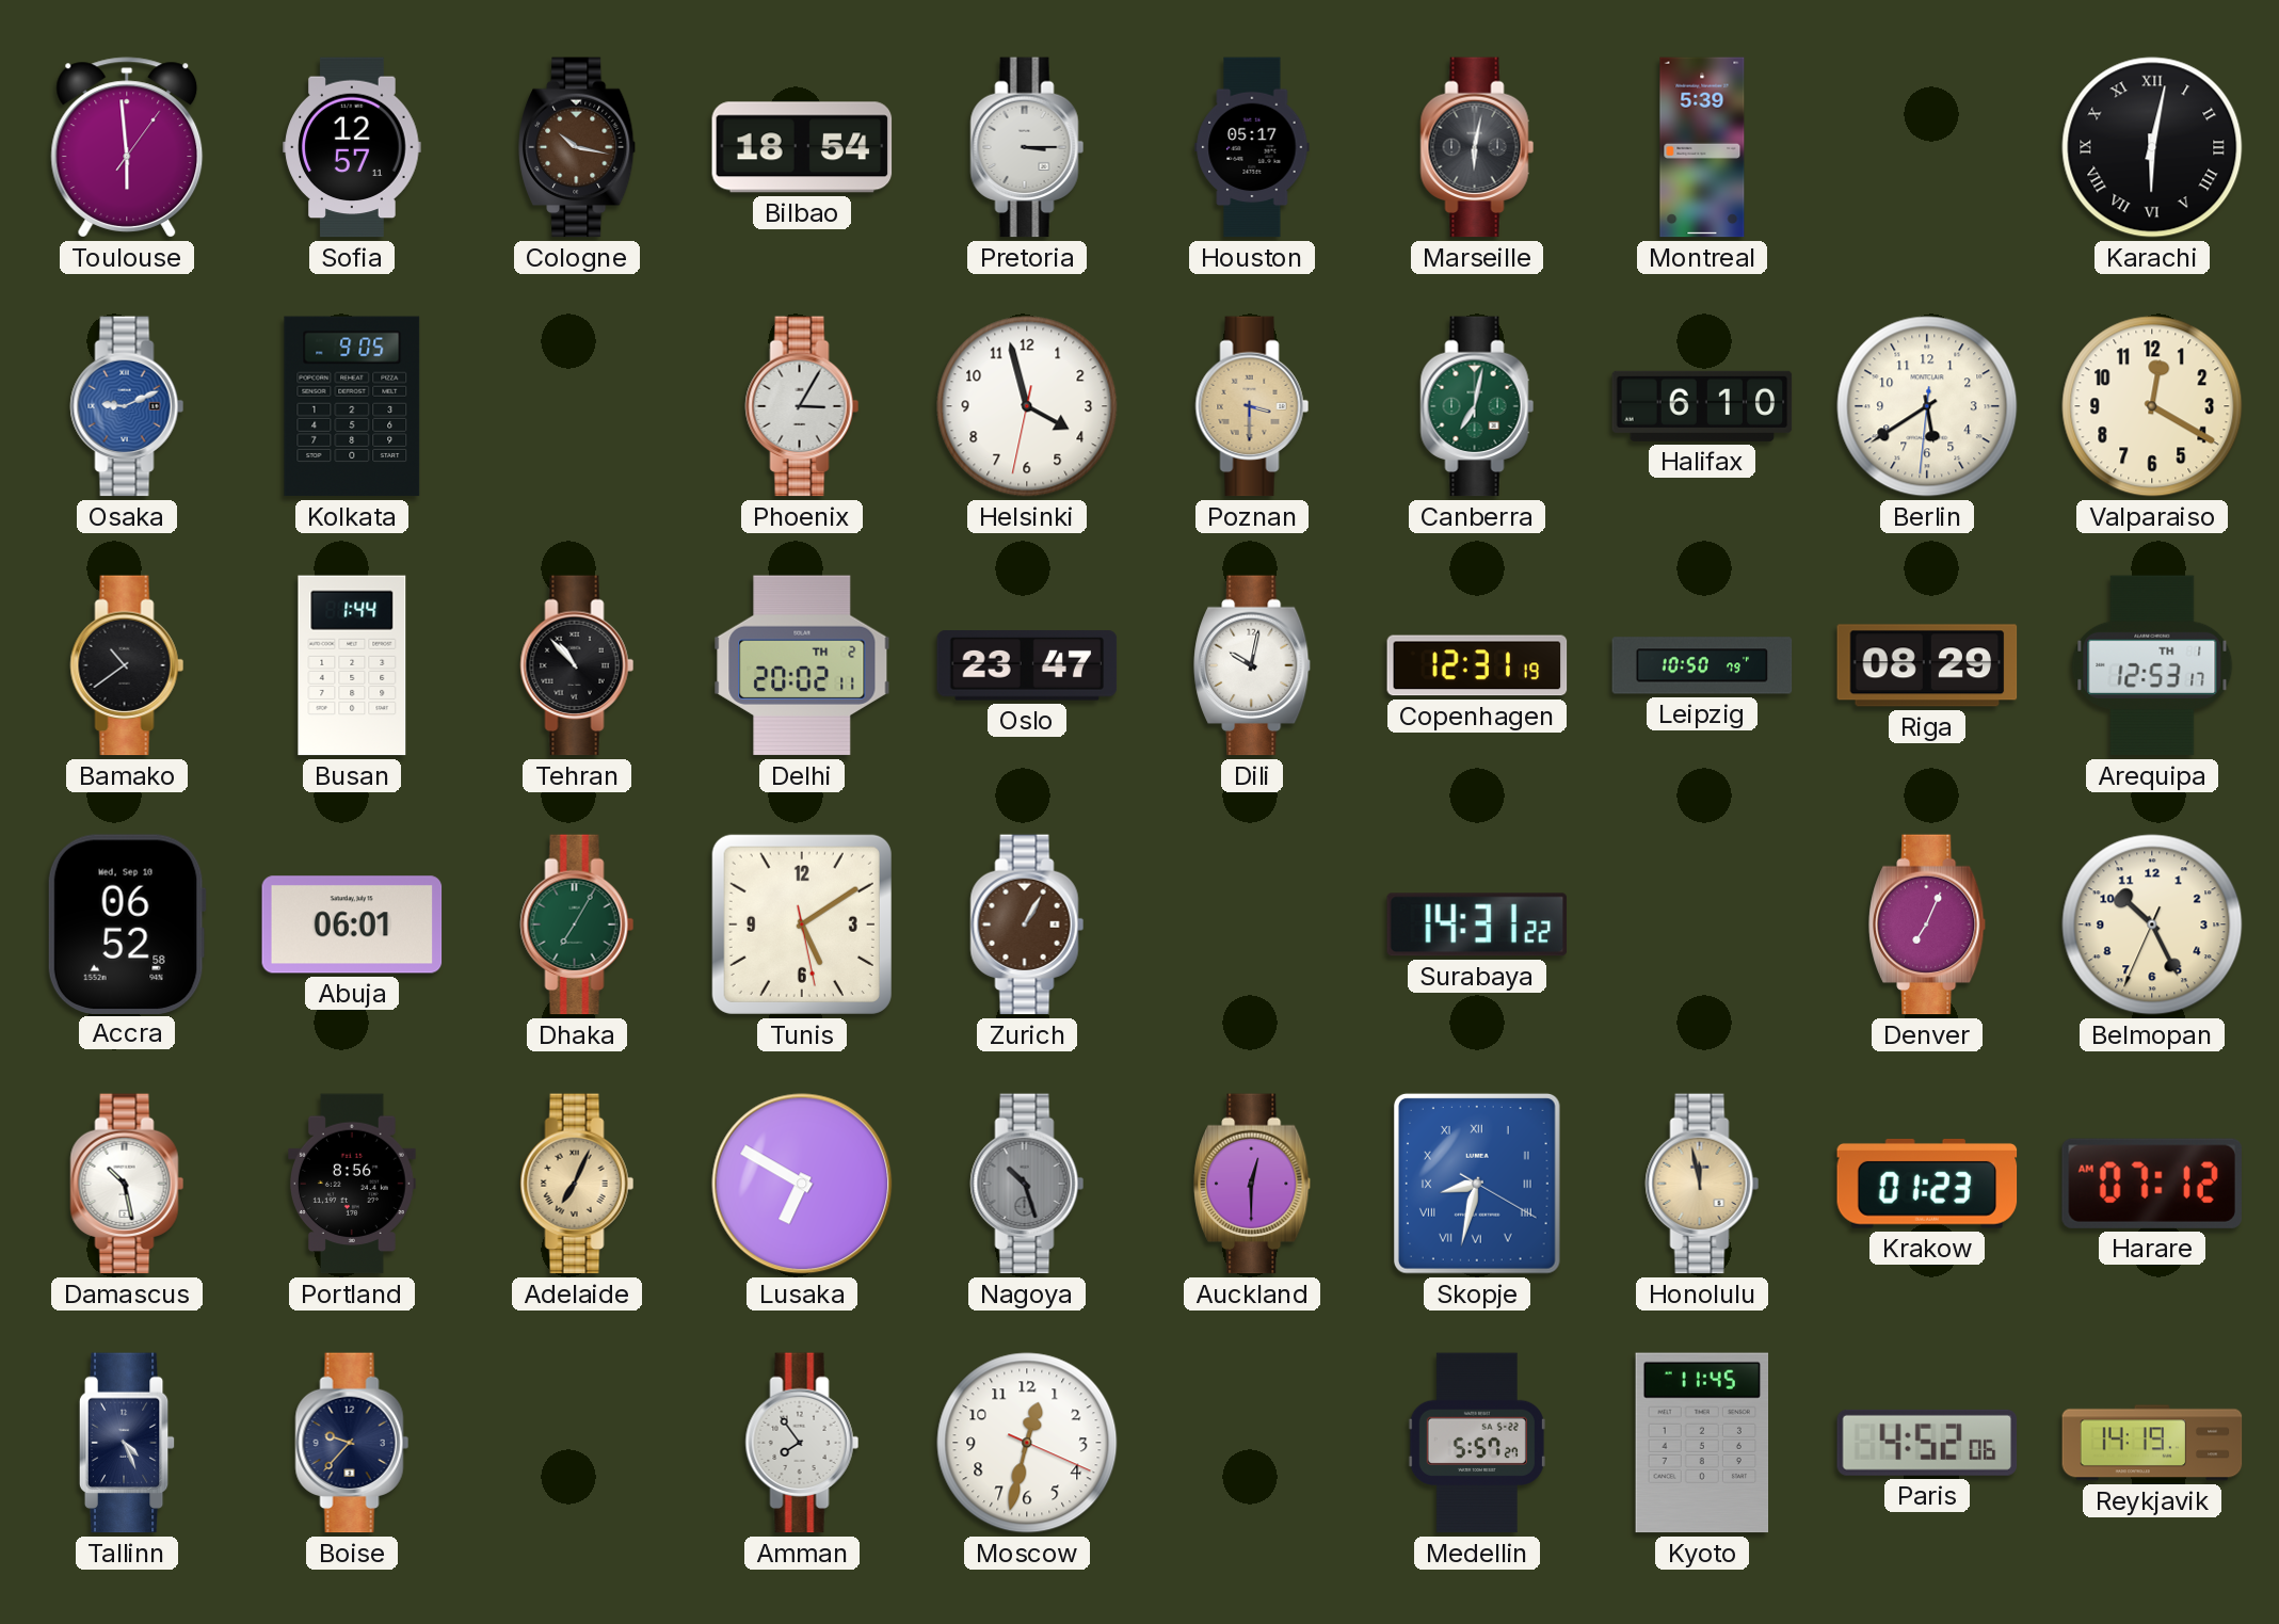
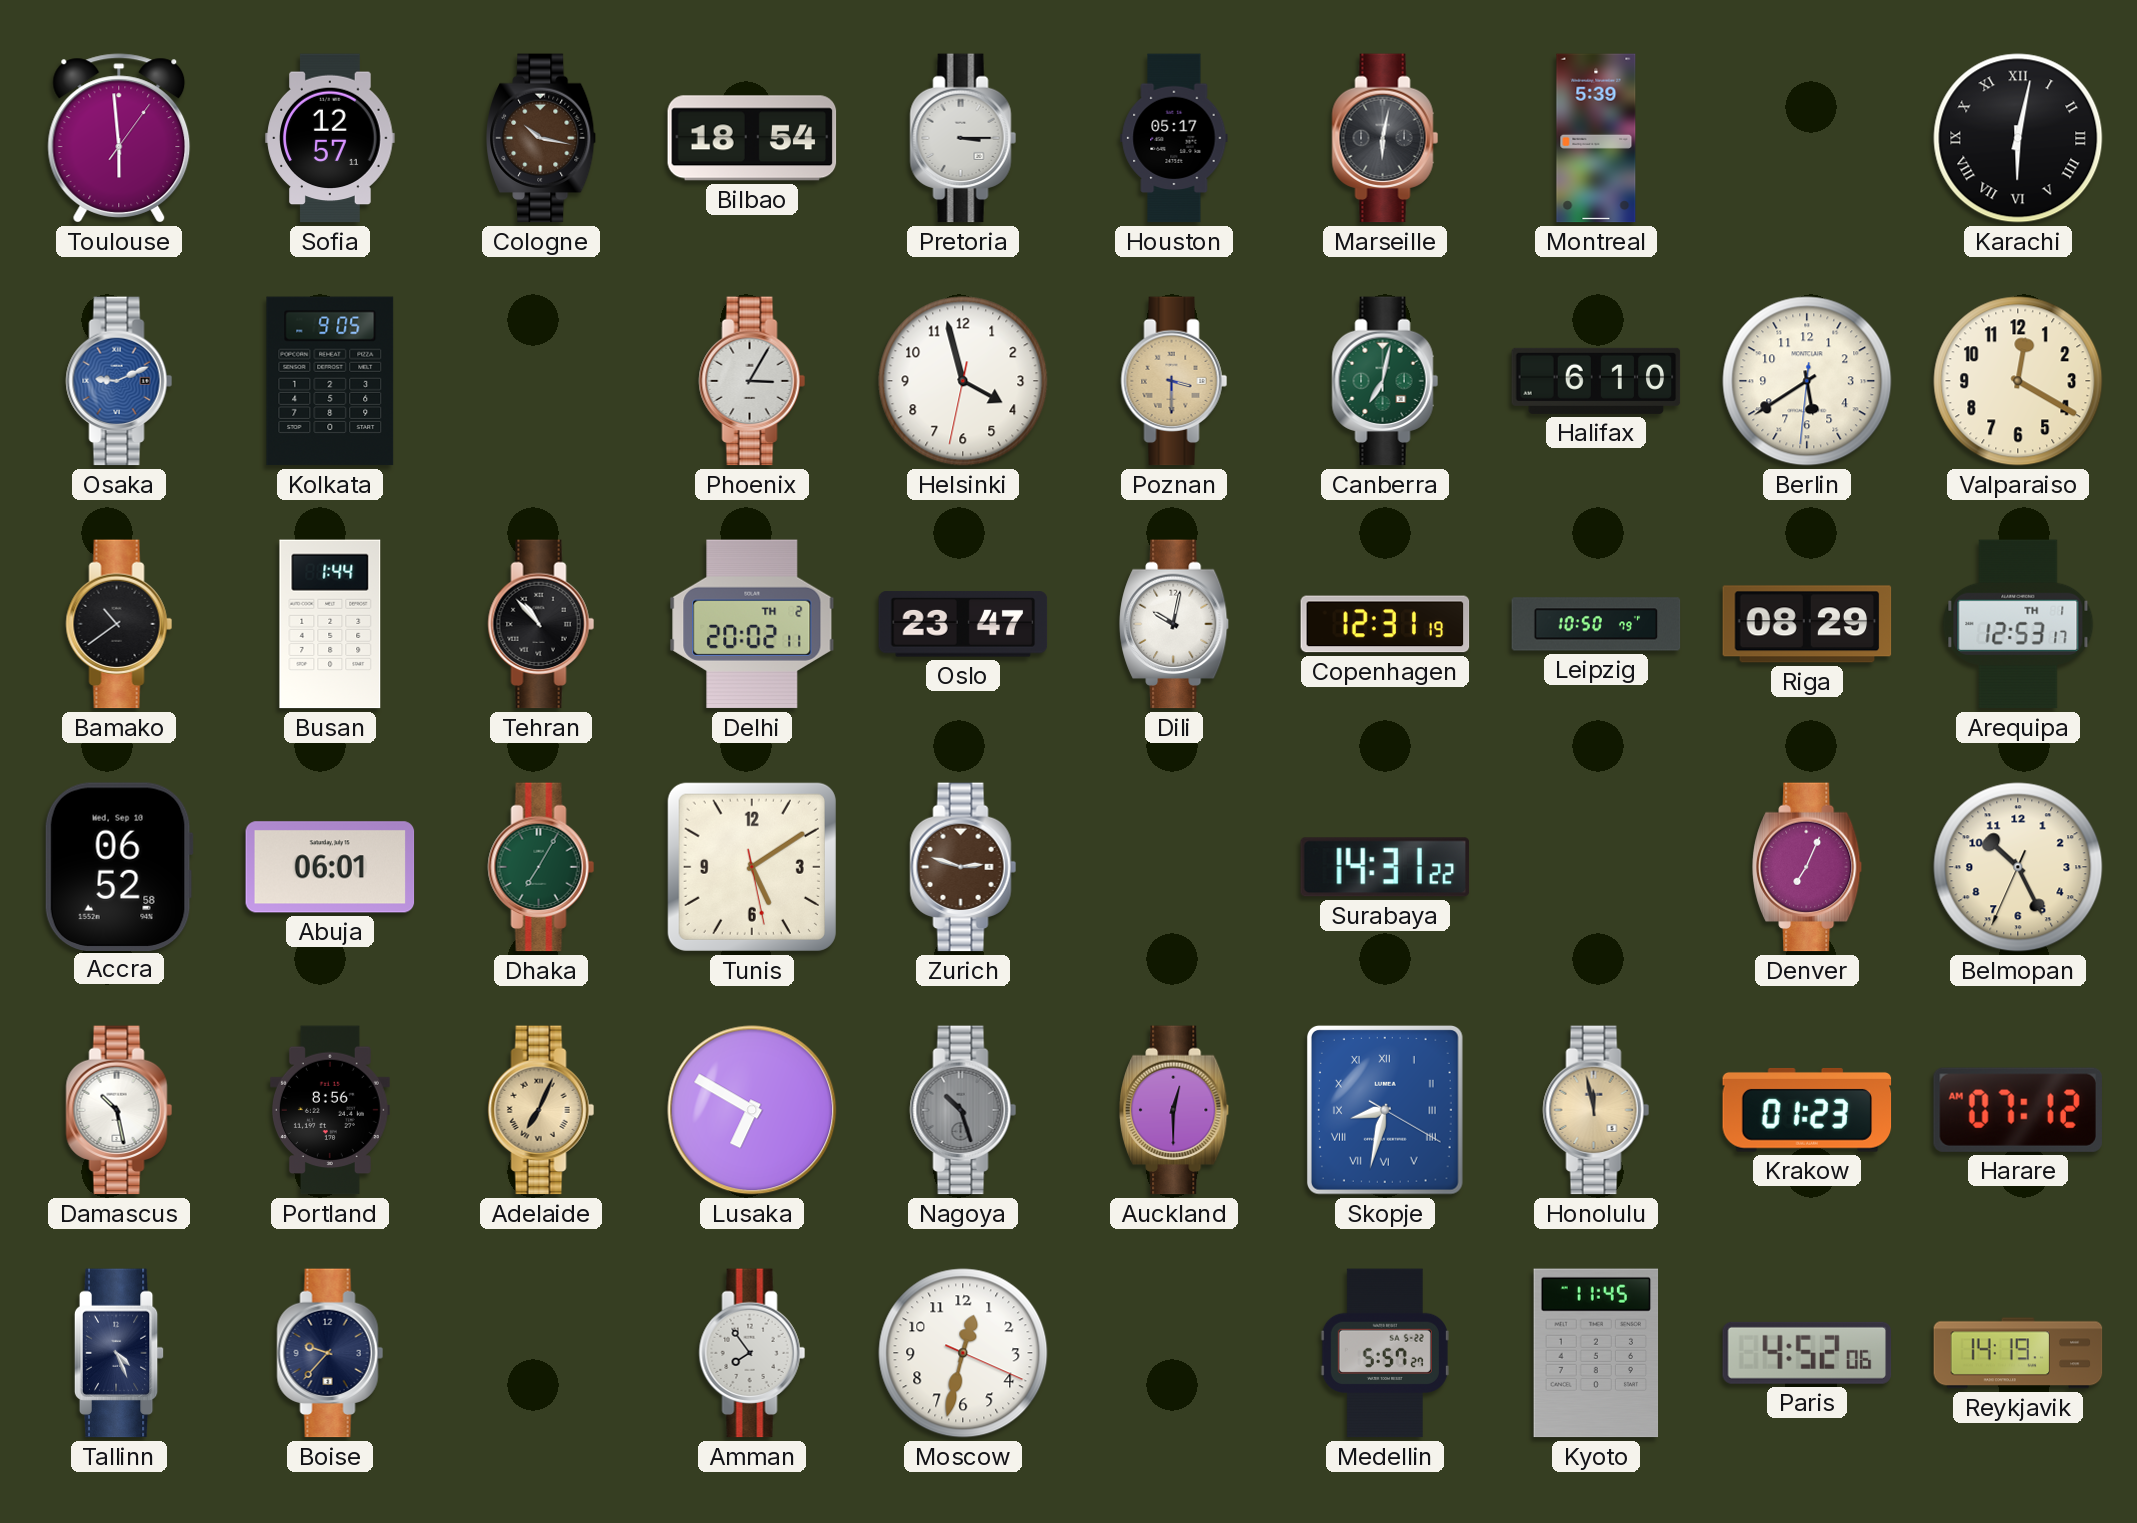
Zurich: 1:05 -> 2:48
